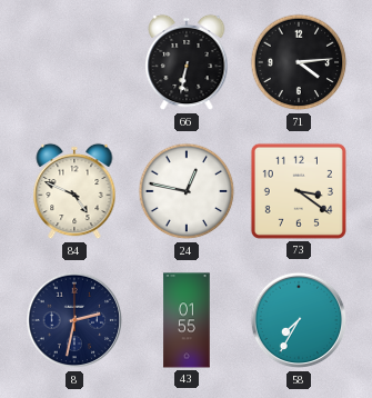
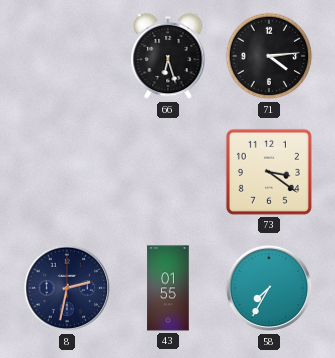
66: 6:32 -> 6:27
84: 4:49 -> none
24: 12:47 -> none
